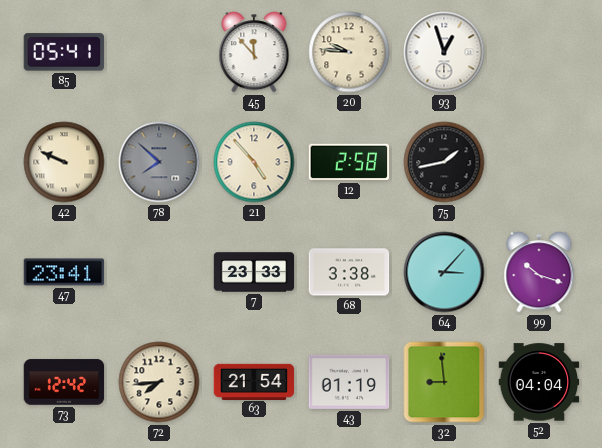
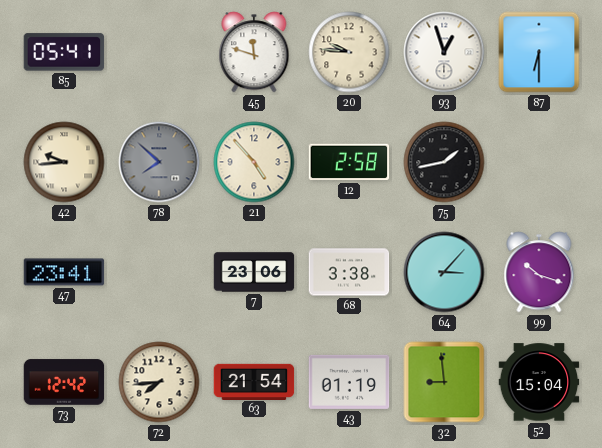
45: 11:53 -> 11:48
87: none -> 6:30
42: 9:49 -> 9:44
7: 23:33 -> 23:06
52: 04:04 -> 15:04
